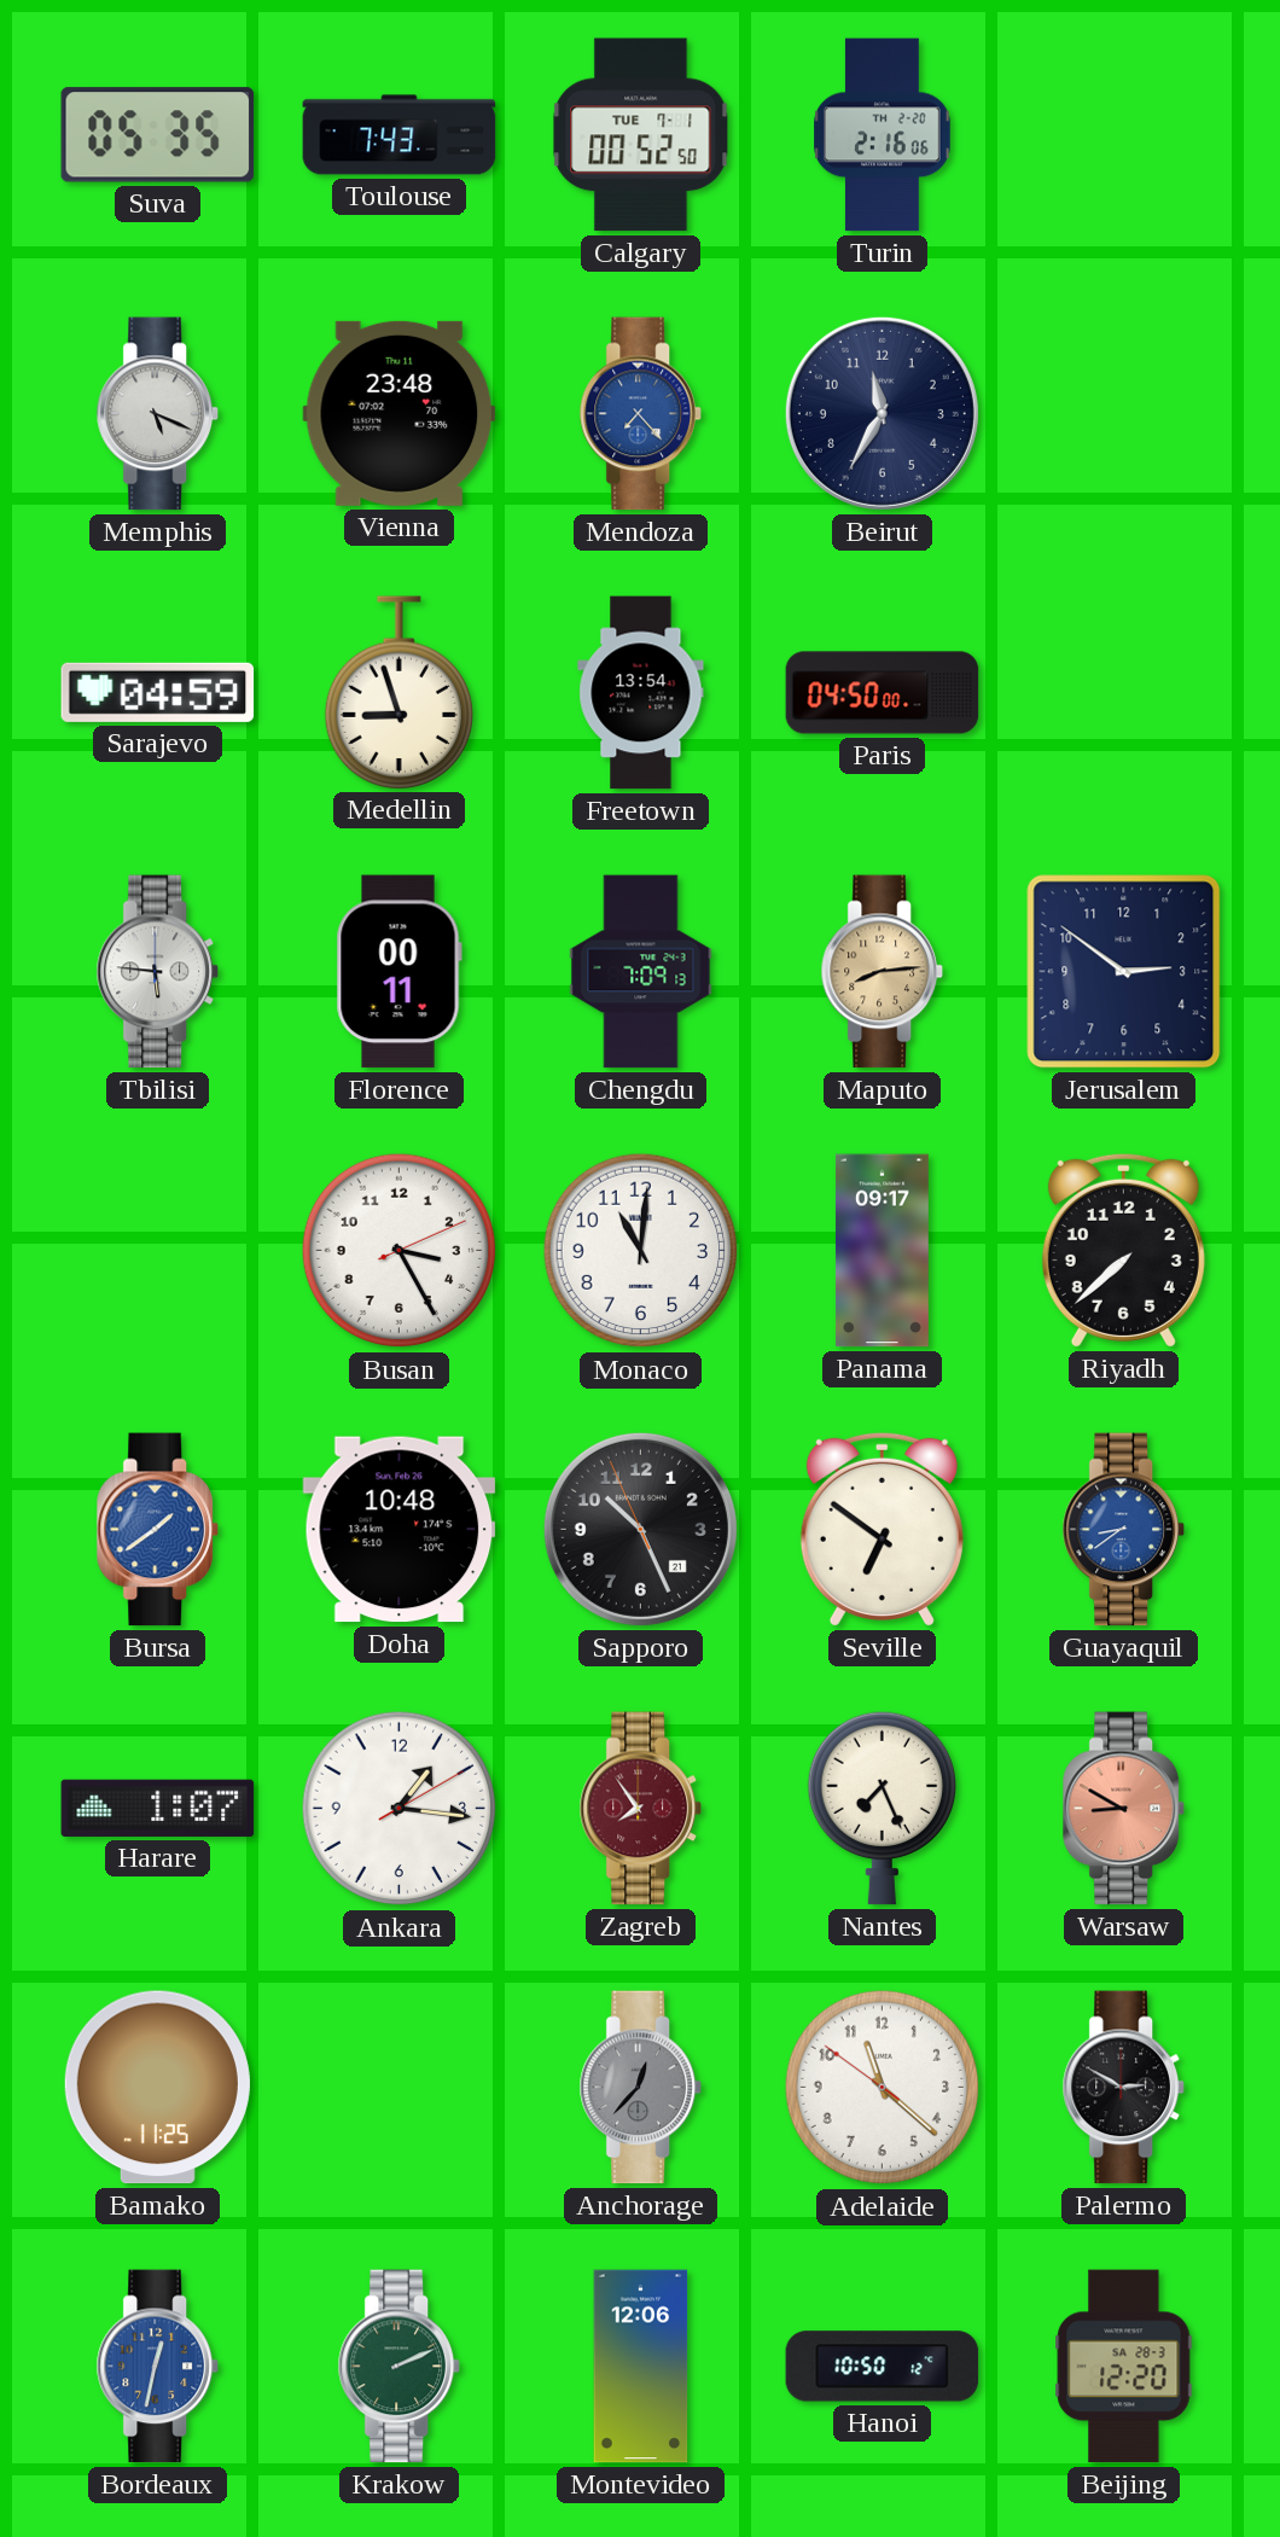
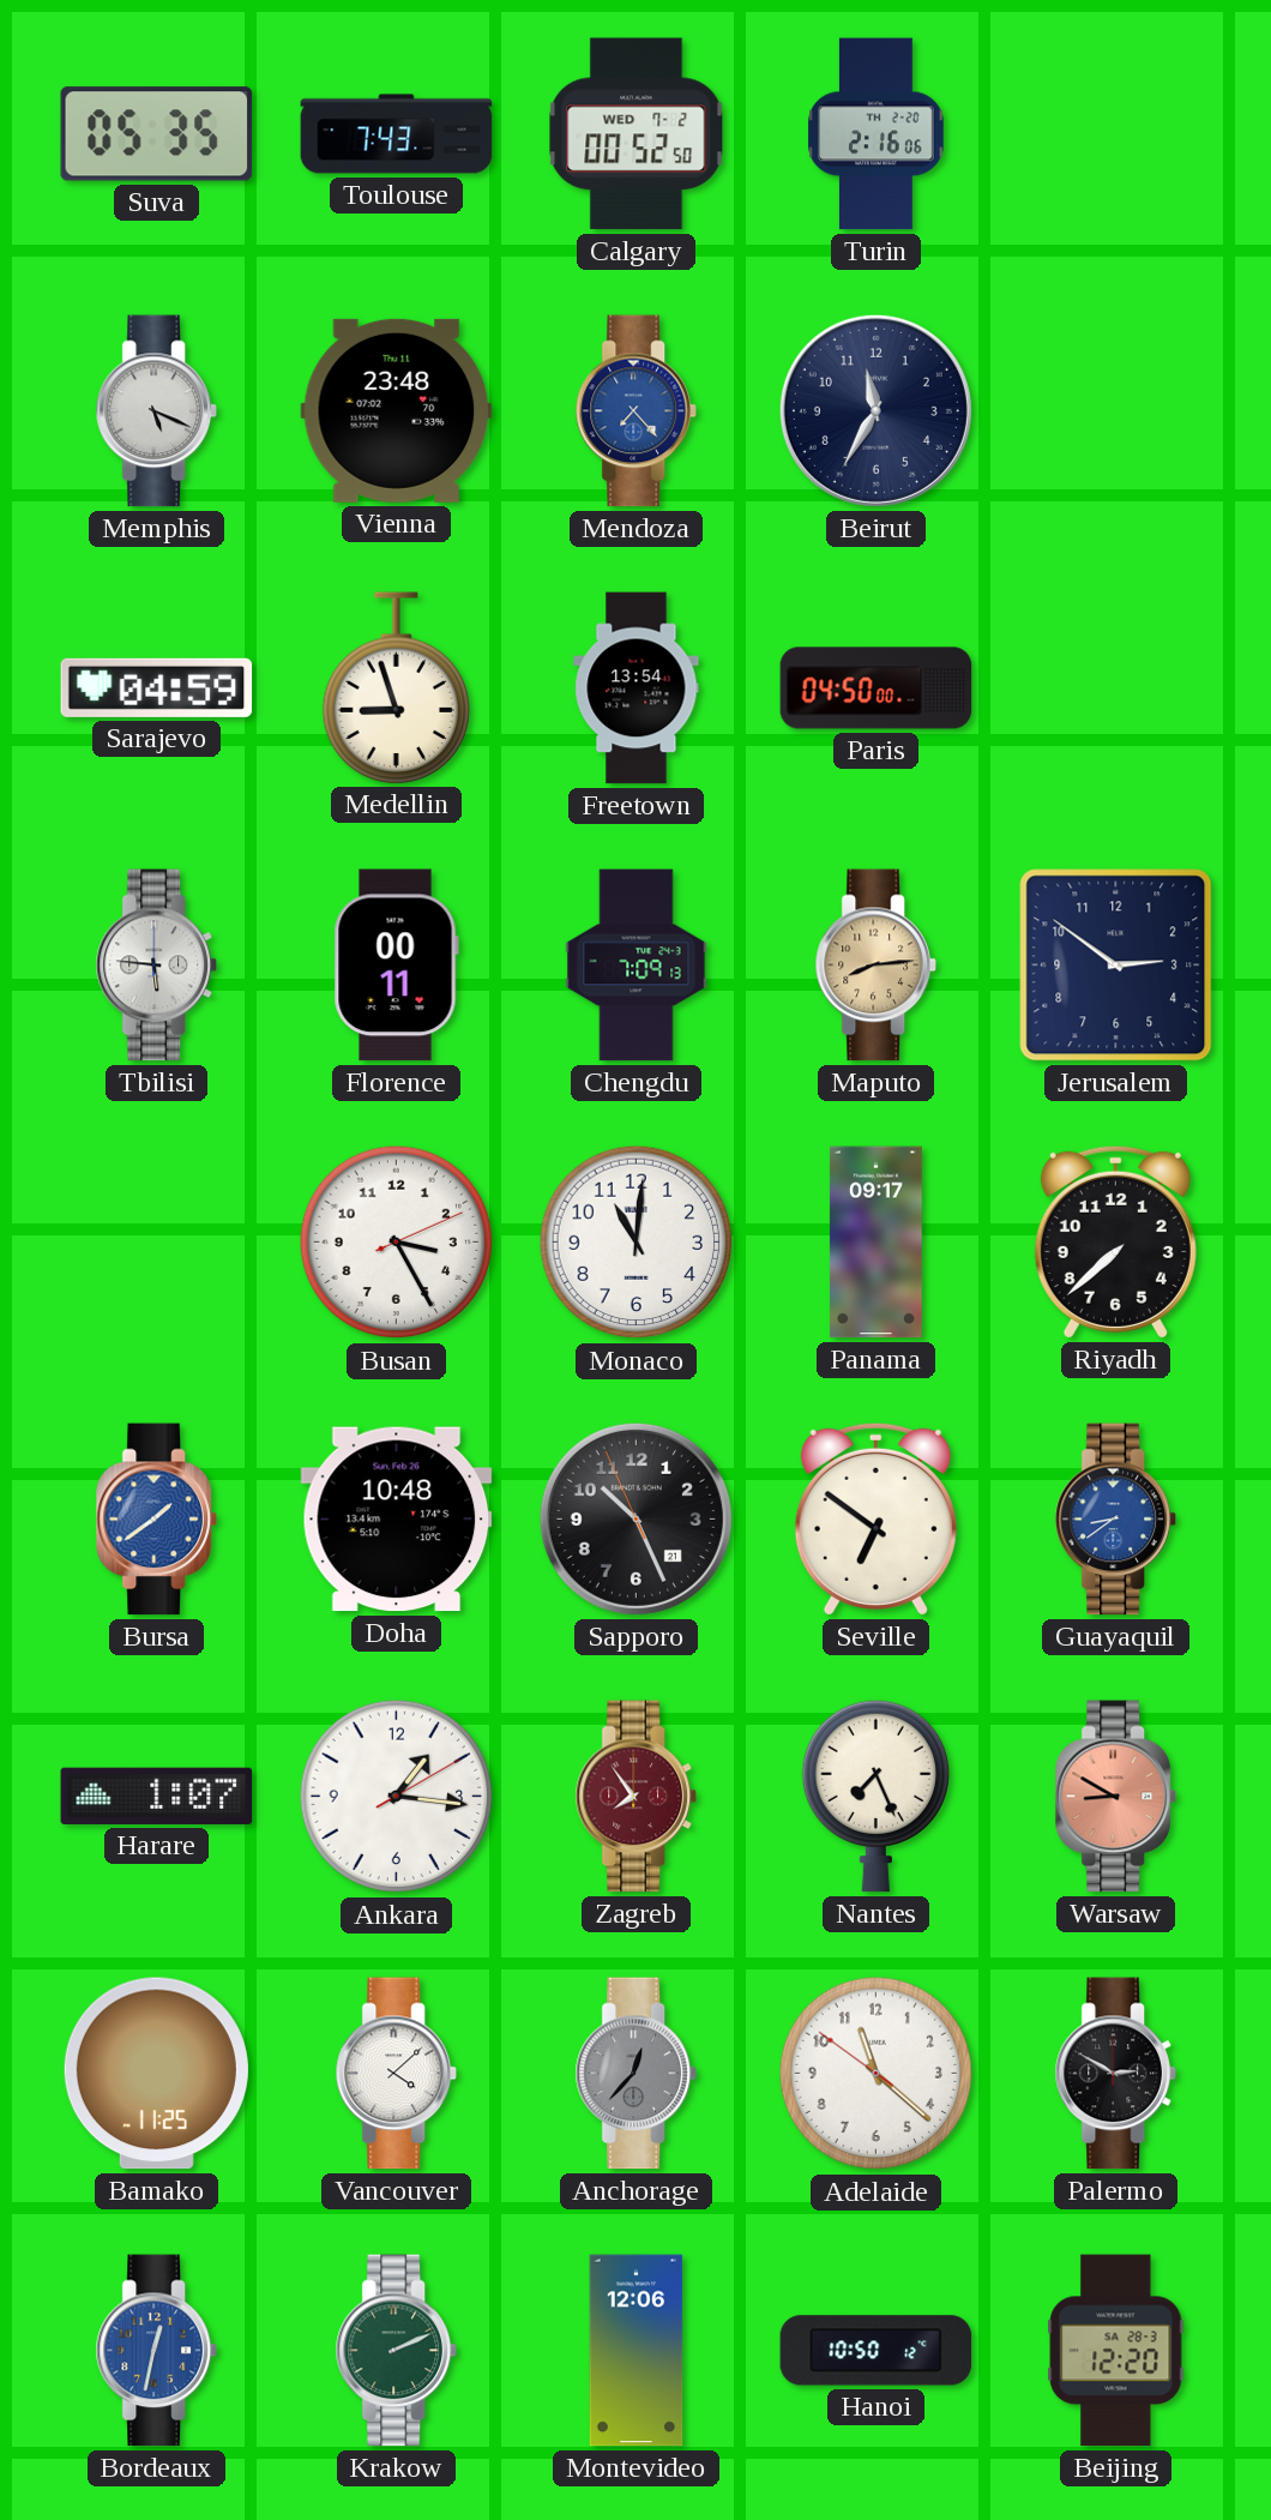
Calgary date: TUE 7-1 -> WED 7-2
Vancouver: none -> 4:08
